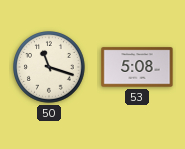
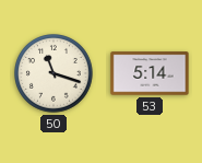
53: 5:08 -> 5:14
